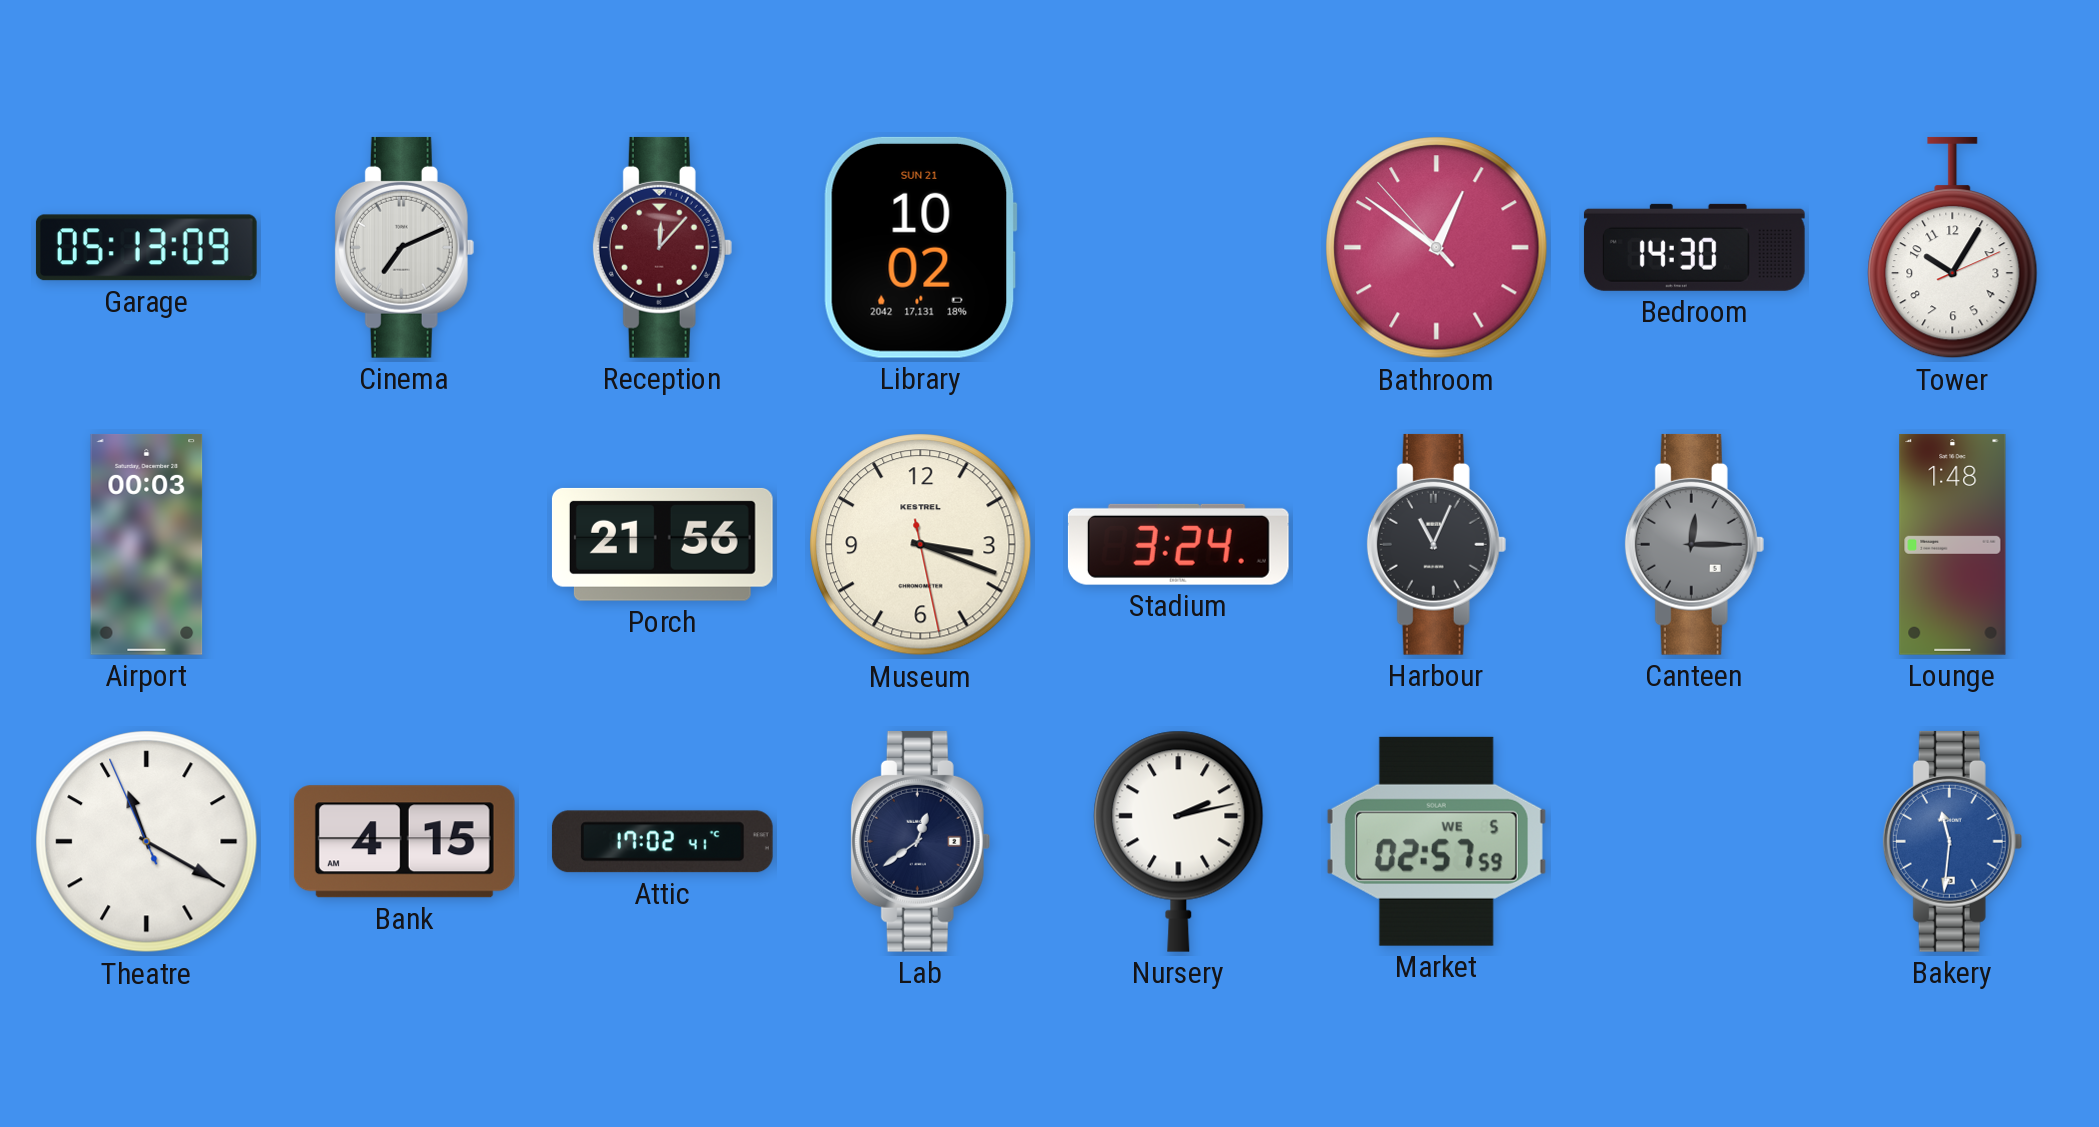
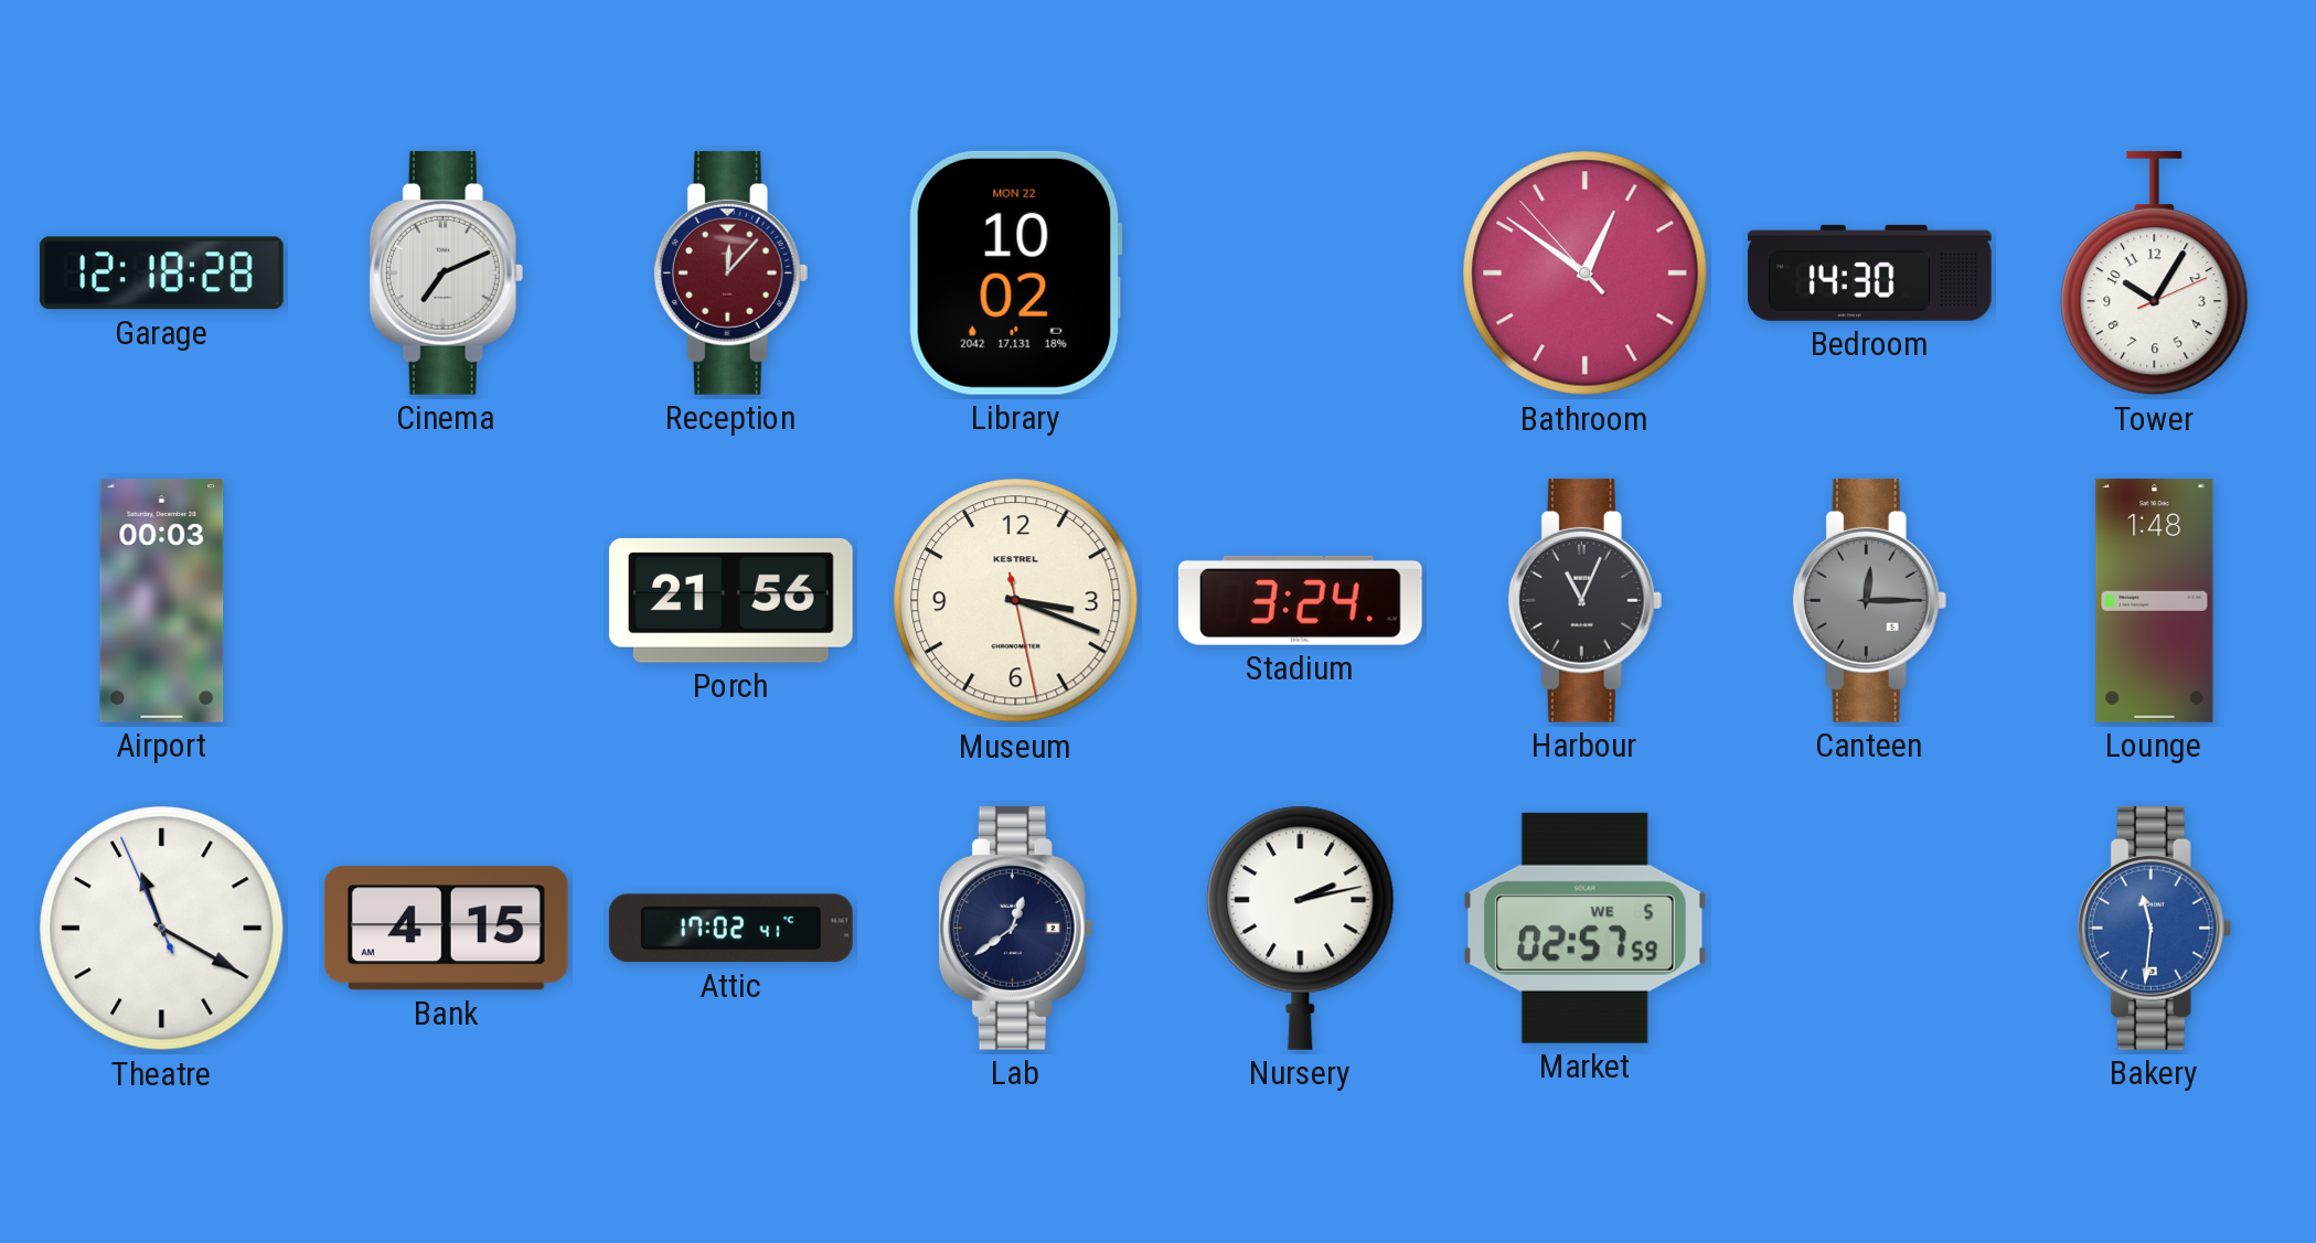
Garage: 05:13 -> 12:18
Library date: SUN 21 -> MON 22
